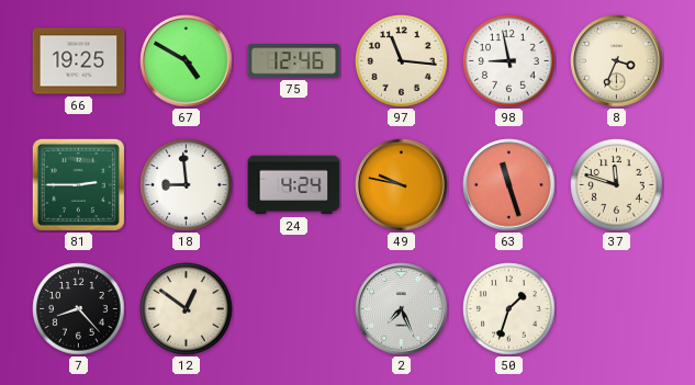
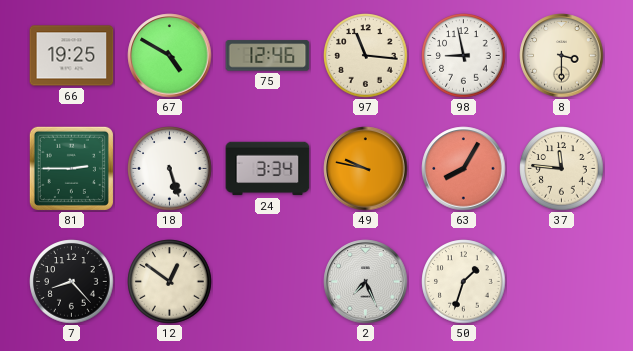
8: 3:34 -> 3:30
18: 8:59 -> 5:27
24: 4:24 -> 3:34
63: 11:27 -> 8:05
37: 11:48 -> 11:46
